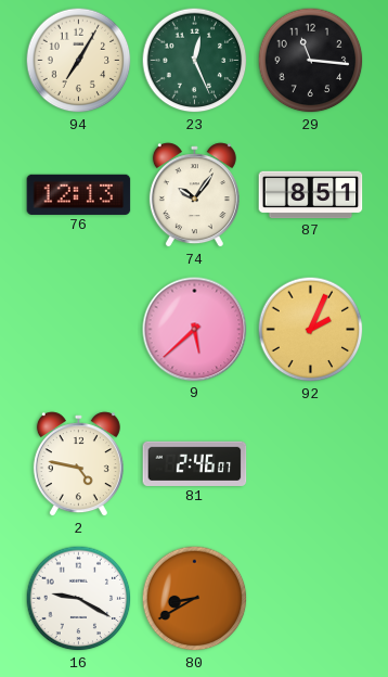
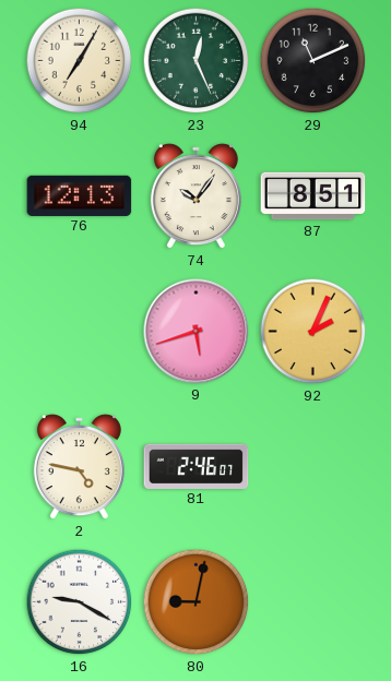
29: 11:16 -> 11:11
9: 5:38 -> 5:42
80: 8:40 -> 9:02
